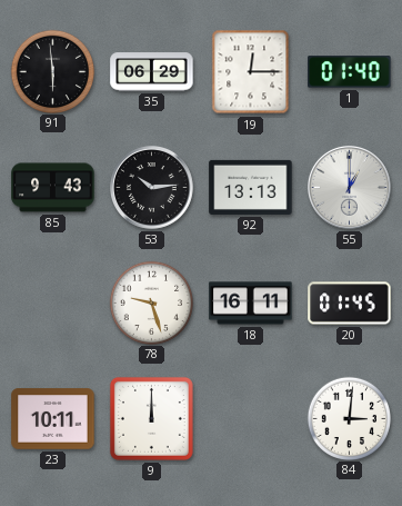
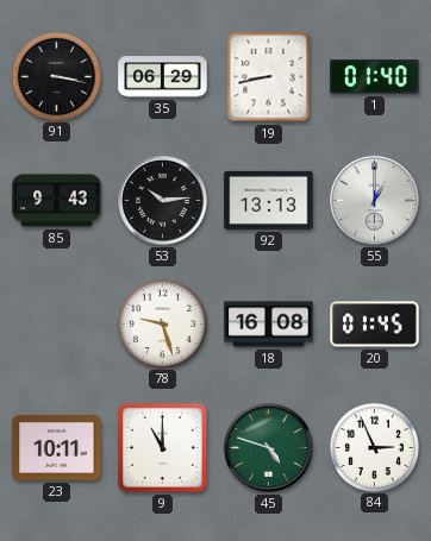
91: 5:59 -> 3:17
19: 12:15 -> 8:43
18: 16:11 -> 16:08
9: 12:00 -> 11:00
45: none -> 4:48
84: 3:01 -> 2:56
